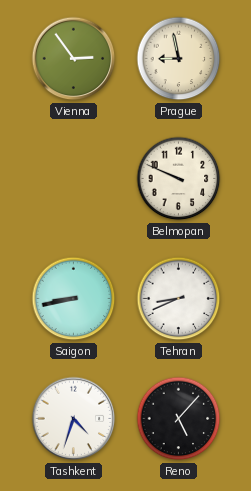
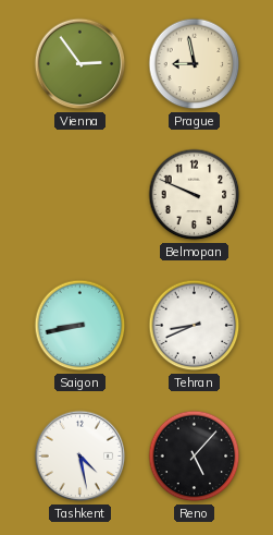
Tashkent: 4:33 -> 4:28
